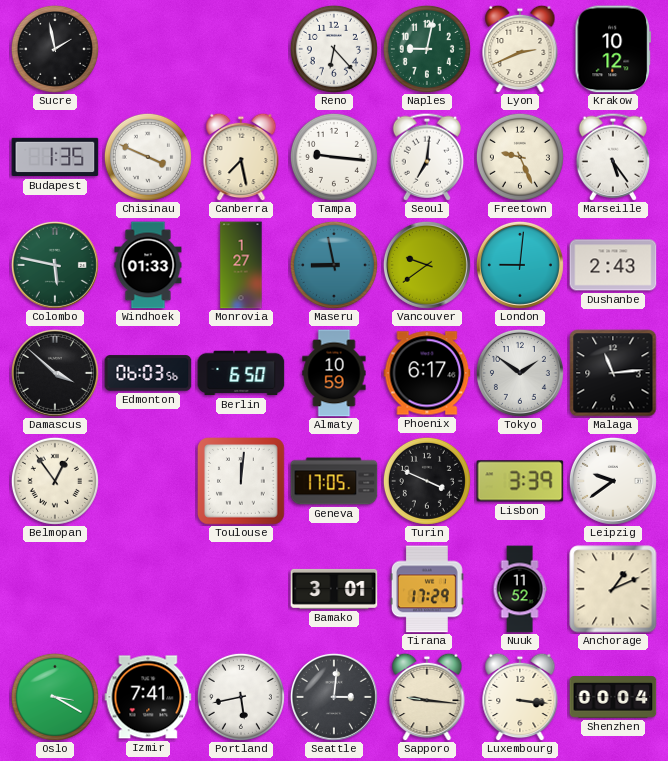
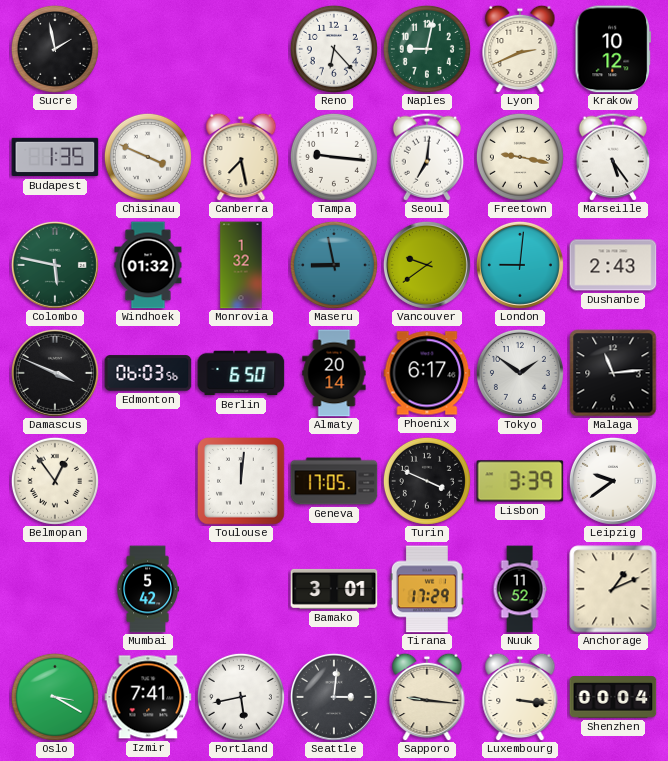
Freetown: 9:26 -> 9:17
Windhoek: 01:33 -> 01:32
Monrovia: 1:27 -> 1:32
Damascus: 3:52 -> 3:49
Almaty: 10:59 -> 20:14
Mumbai: none -> 5:42
